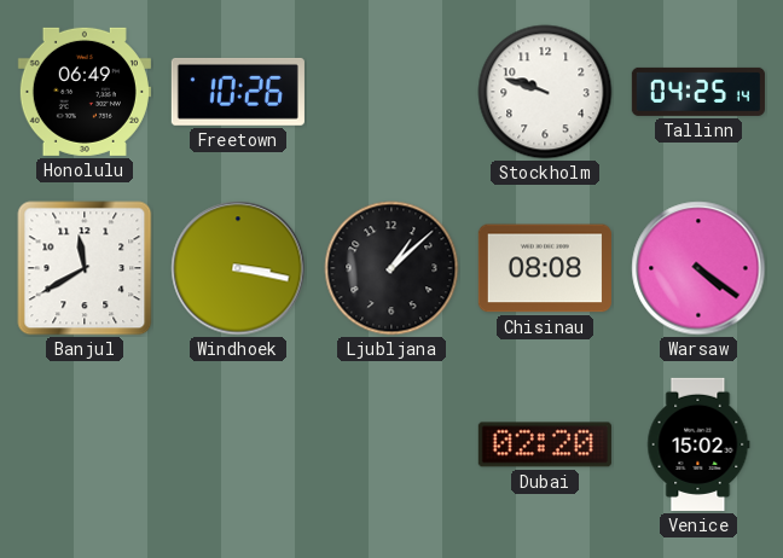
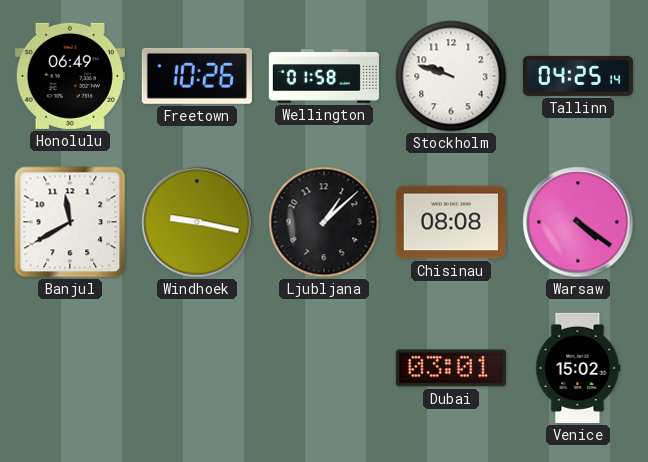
Wellington: none -> 01:58
Windhoek: 3:17 -> 9:17
Dubai: 02:20 -> 03:01
